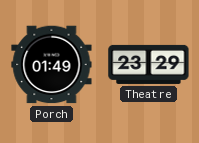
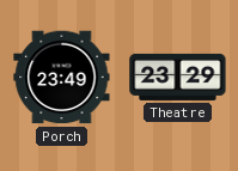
Porch: 01:49 -> 23:49
